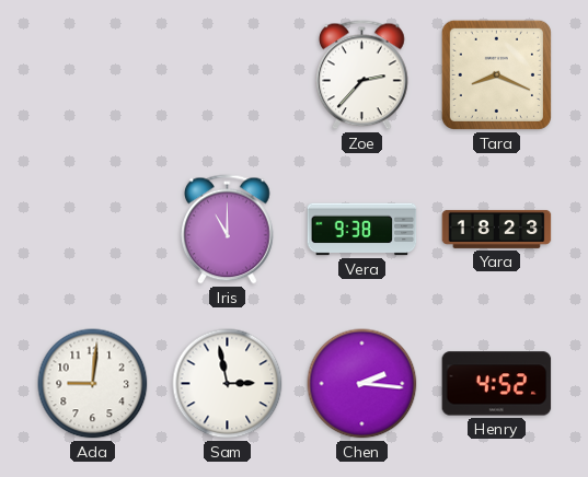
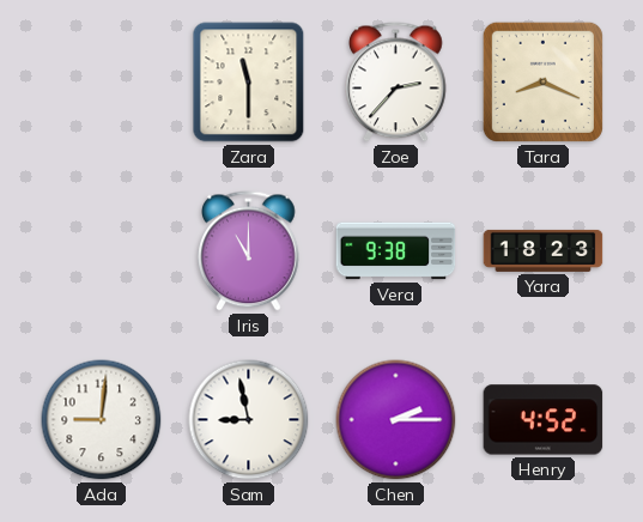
Zara: none -> 11:30
Sam: 2:58 -> 8:58
Chen: 2:16 -> 2:15
